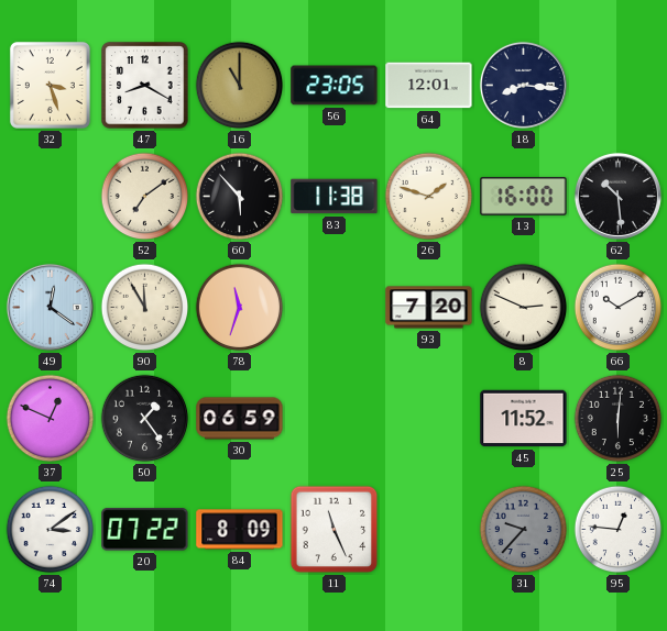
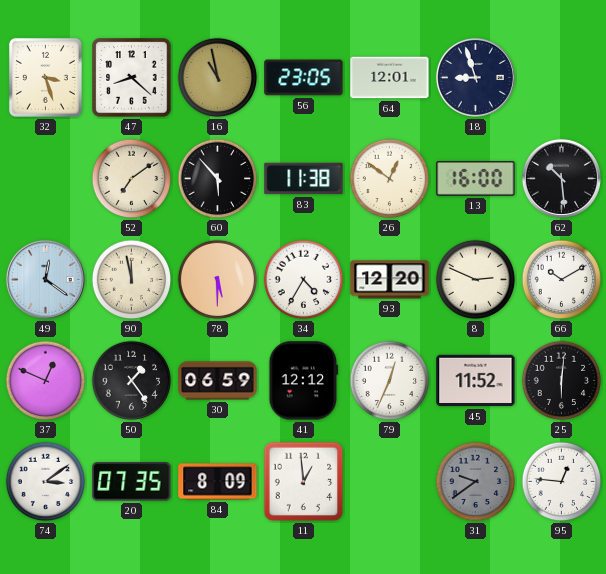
47: 8:20 -> 8:22
16: 11:00 -> 10:58
18: 8:16 -> 8:57
26: 1:48 -> 12:51
90: 11:55 -> 11:58
78: 11:33 -> 5:30
34: none -> 4:35
93: 7:20 -> 12:20
41: none -> 12:12
79: none -> 12:34
20: 07:22 -> 07:35
11: 11:26 -> 12:59
31: 9:37 -> 9:39
